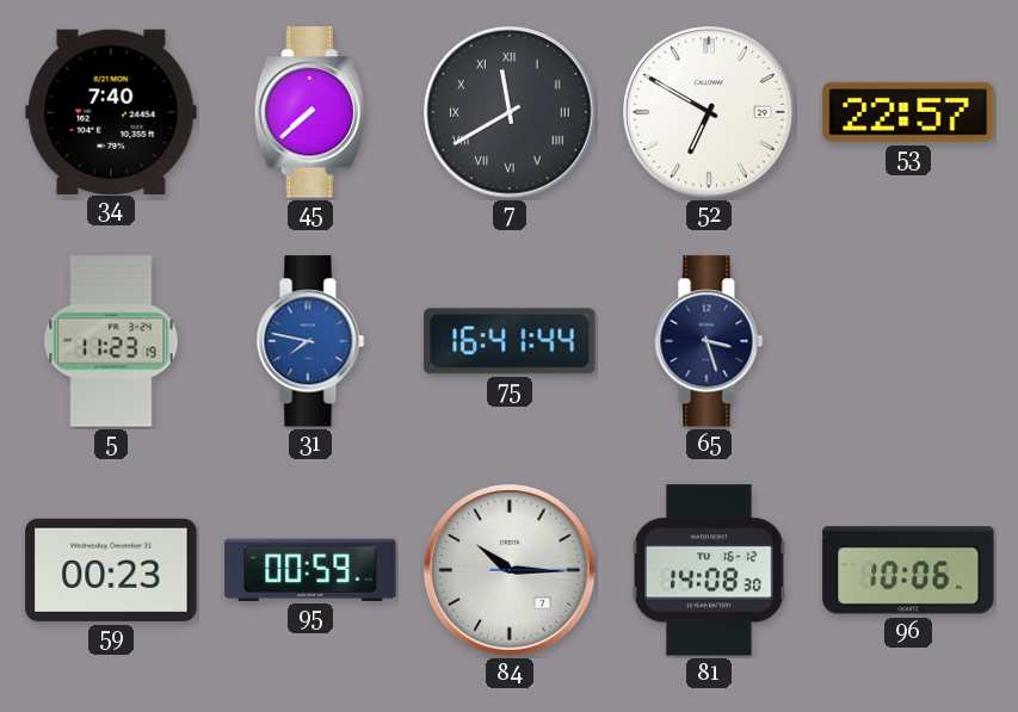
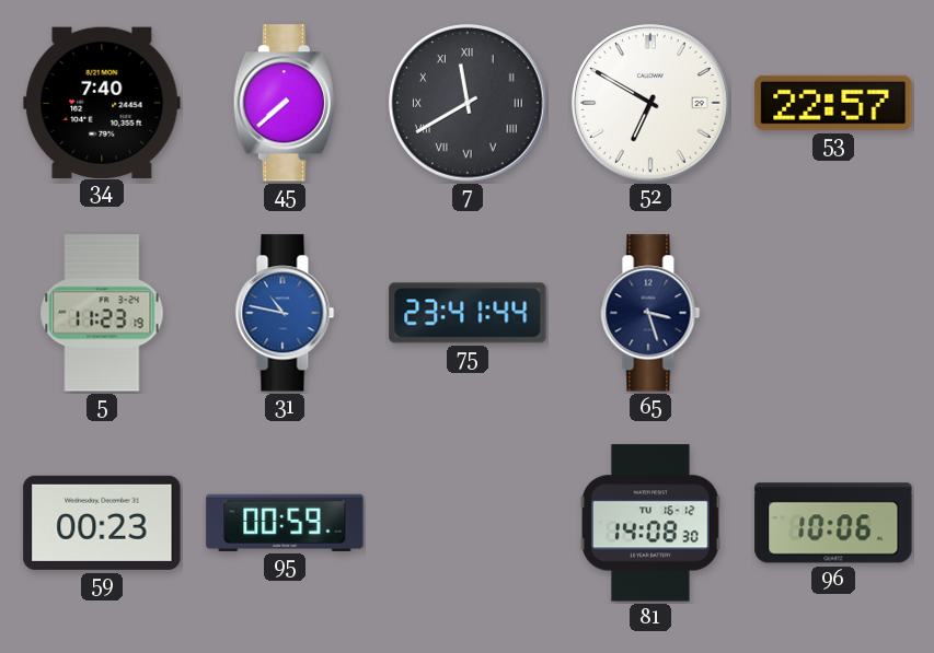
31: 7:47 -> 10:47
75: 16:41 -> 23:41
84: 10:15 -> none
